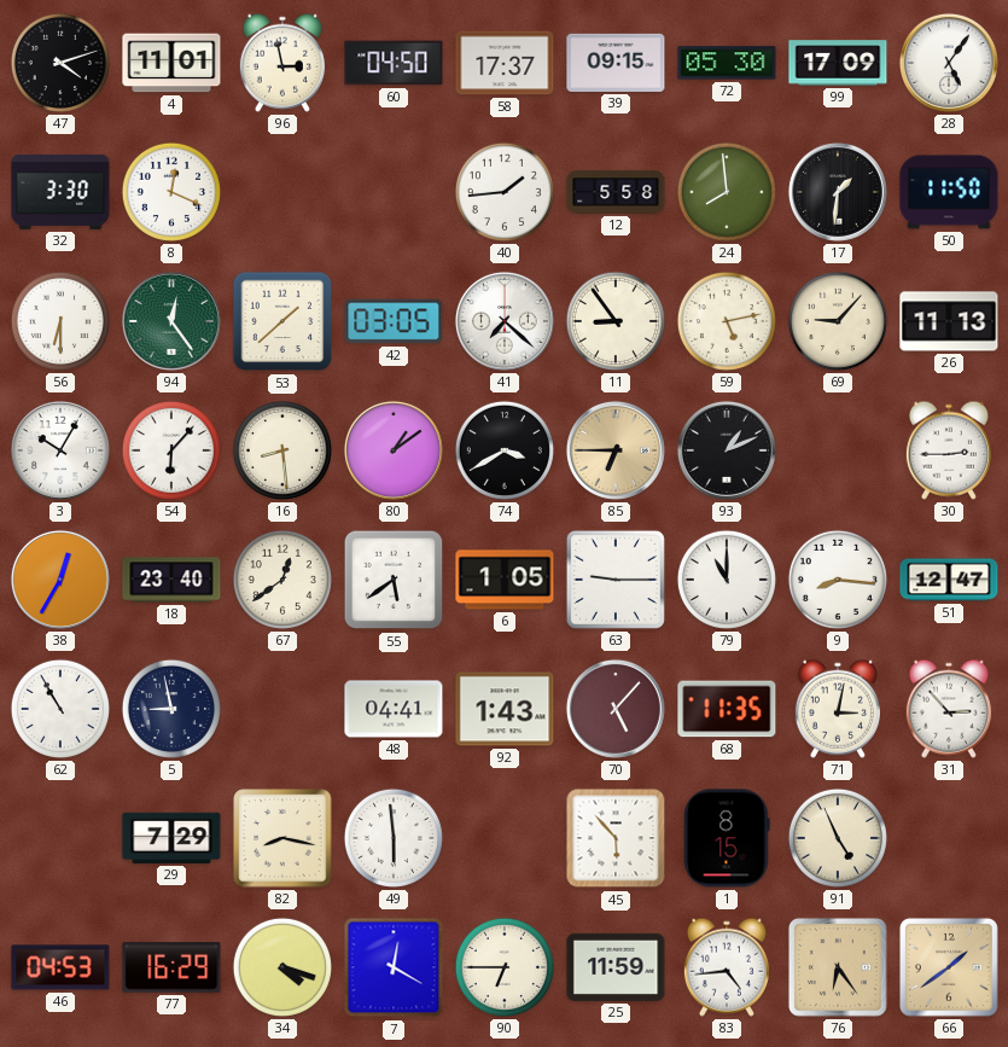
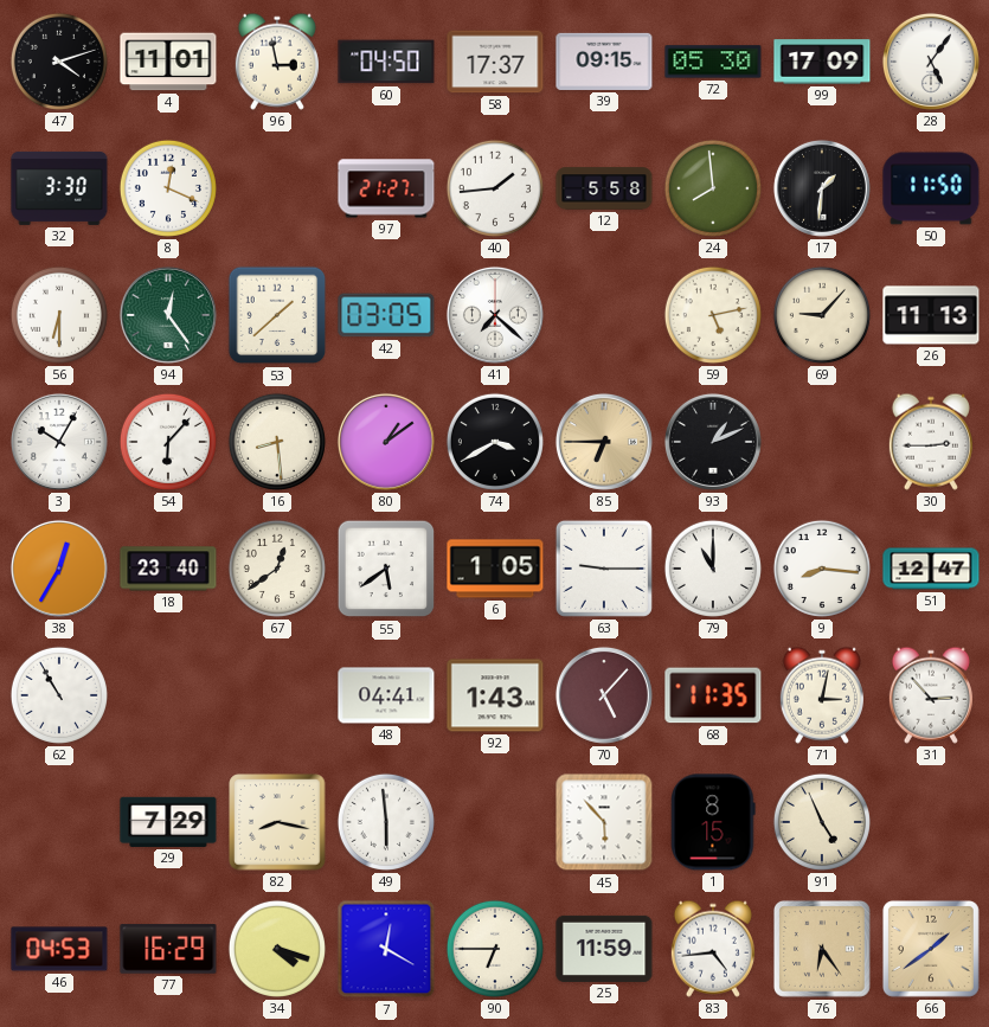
97: none -> 21:27
11: 8:54 -> none
5: 8:58 -> none
